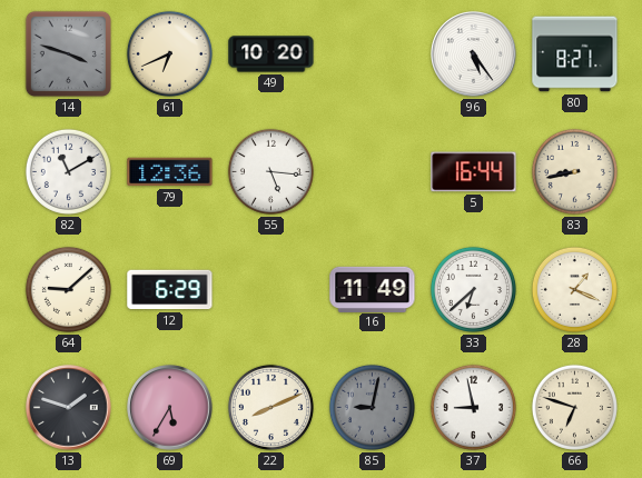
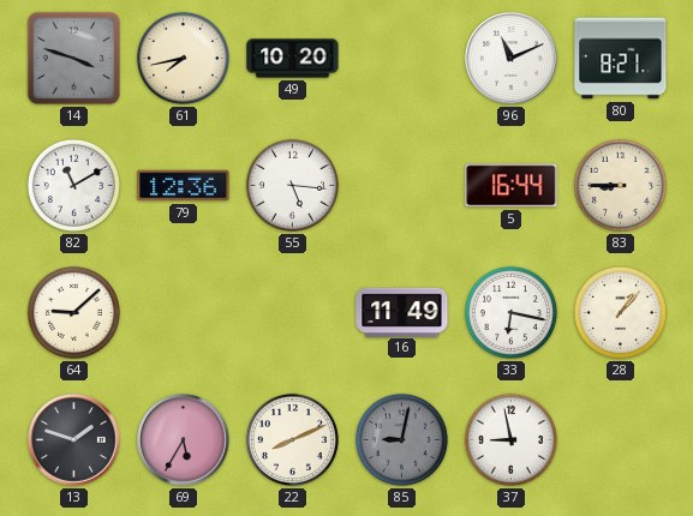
61: 6:41 -> 7:43
96: 5:24 -> 11:11
83: 8:43 -> 8:45
12: 6:29 -> none
33: 6:38 -> 6:17
28: 1:19 -> 1:07
66: 6:48 -> none
